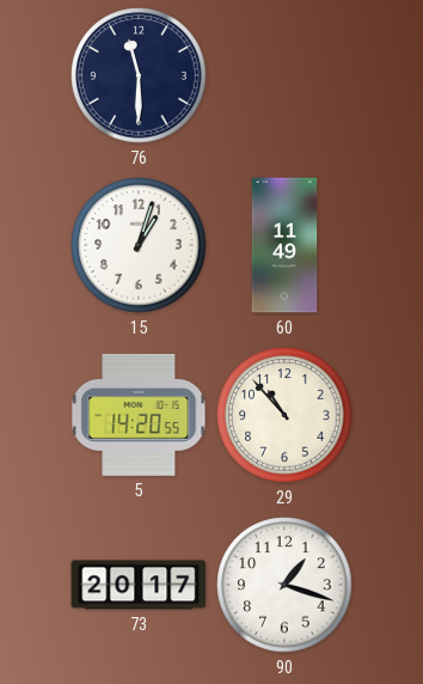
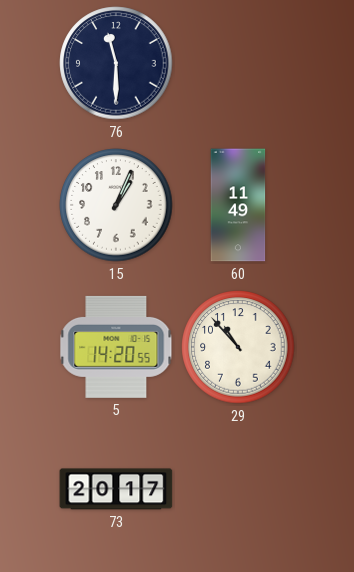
15: 1:03 -> 1:04
90: 1:18 -> none
